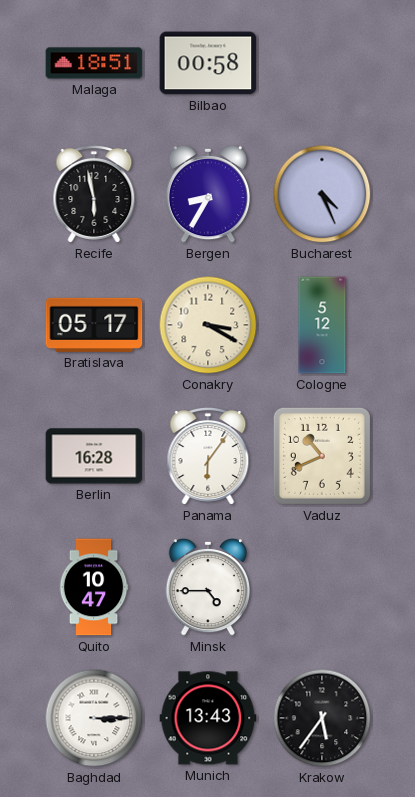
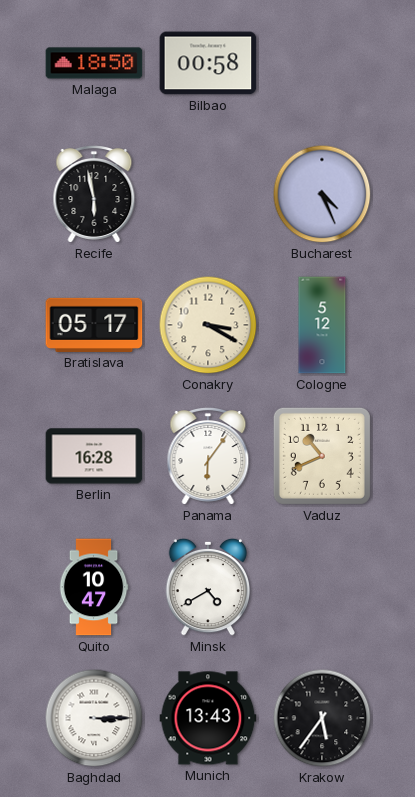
Malaga: 18:51 -> 18:50
Bergen: 8:35 -> none
Minsk: 4:45 -> 4:40
